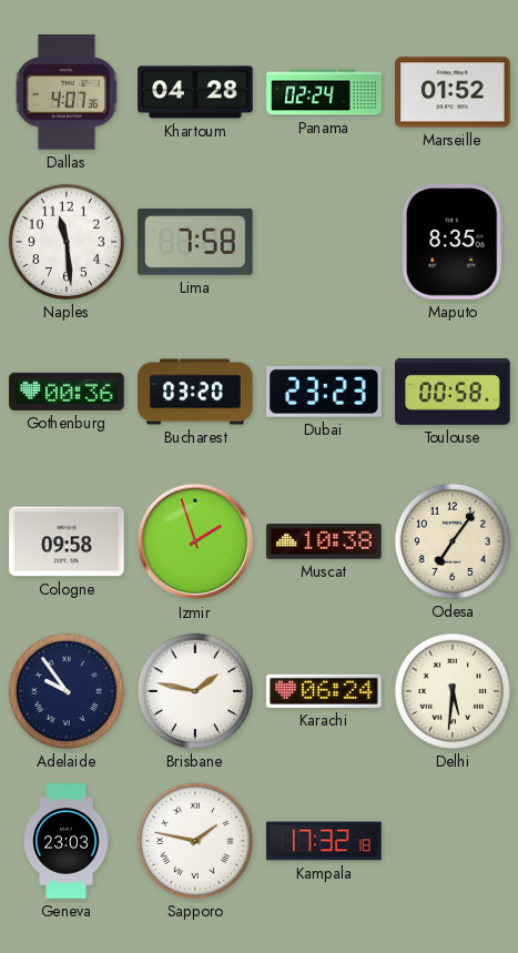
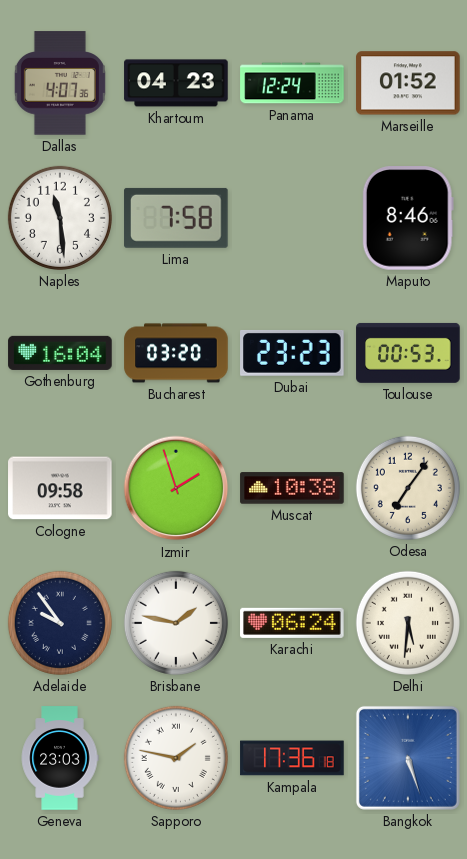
Khartoum: 04:28 -> 04:23
Panama: 02:24 -> 12:24
Maputo: 8:35 -> 8:46
Gothenburg: 00:36 -> 16:04
Toulouse: 00:58 -> 00:53
Kampala: 17:32 -> 17:36
Bangkok: none -> 5:27
